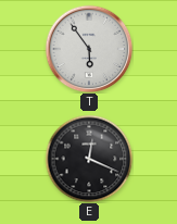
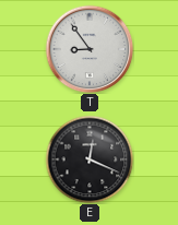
T: 5:54 -> 8:54
